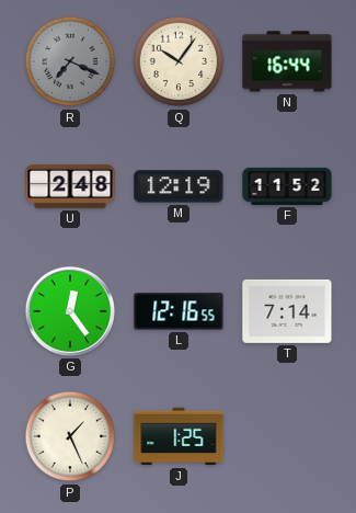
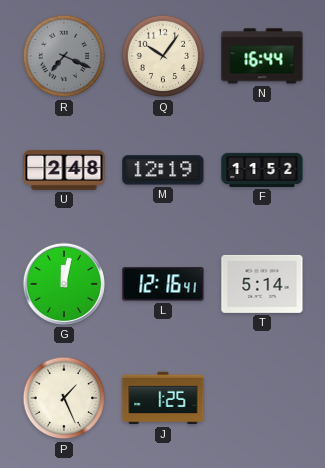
G: 12:24 -> 12:02
L: 12:16:55 -> 12:16:41
T: 7:14 -> 5:14
